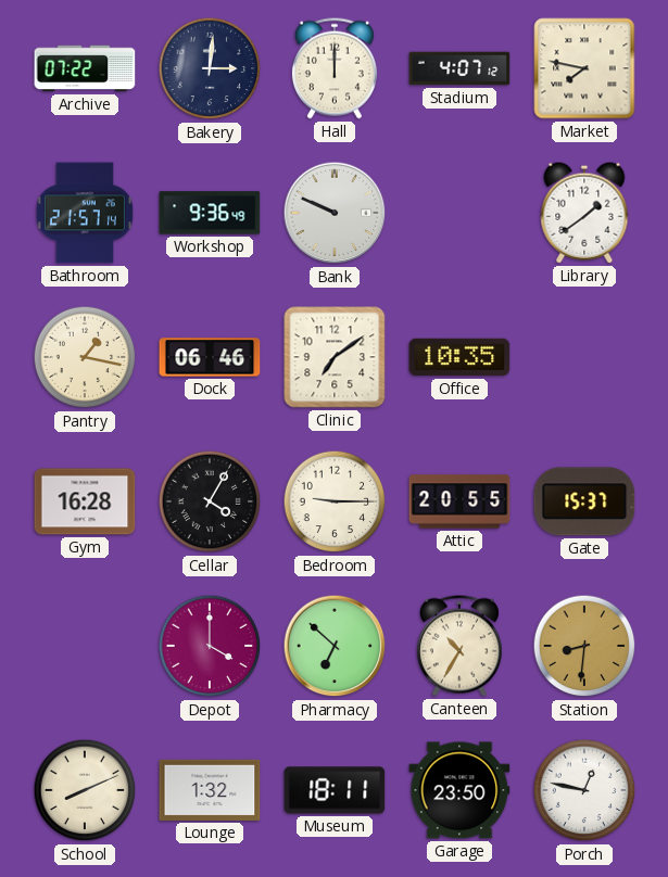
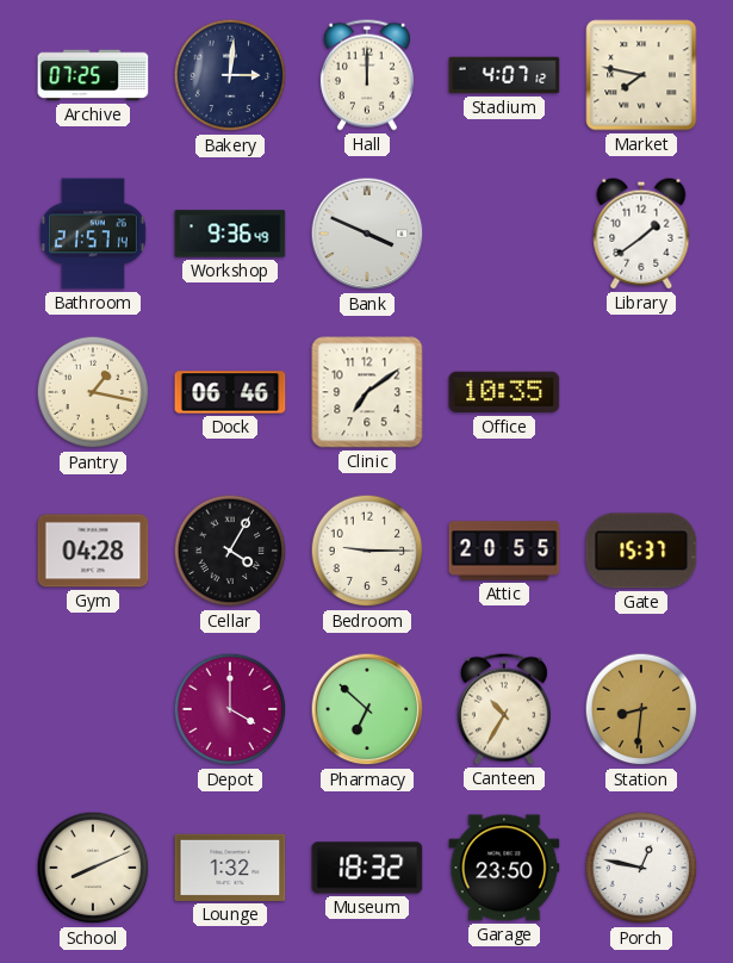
Archive: 07:22 -> 07:25
Bank: 9:49 -> 3:49
Gym: 16:28 -> 04:28
Museum: 18:11 -> 18:32
